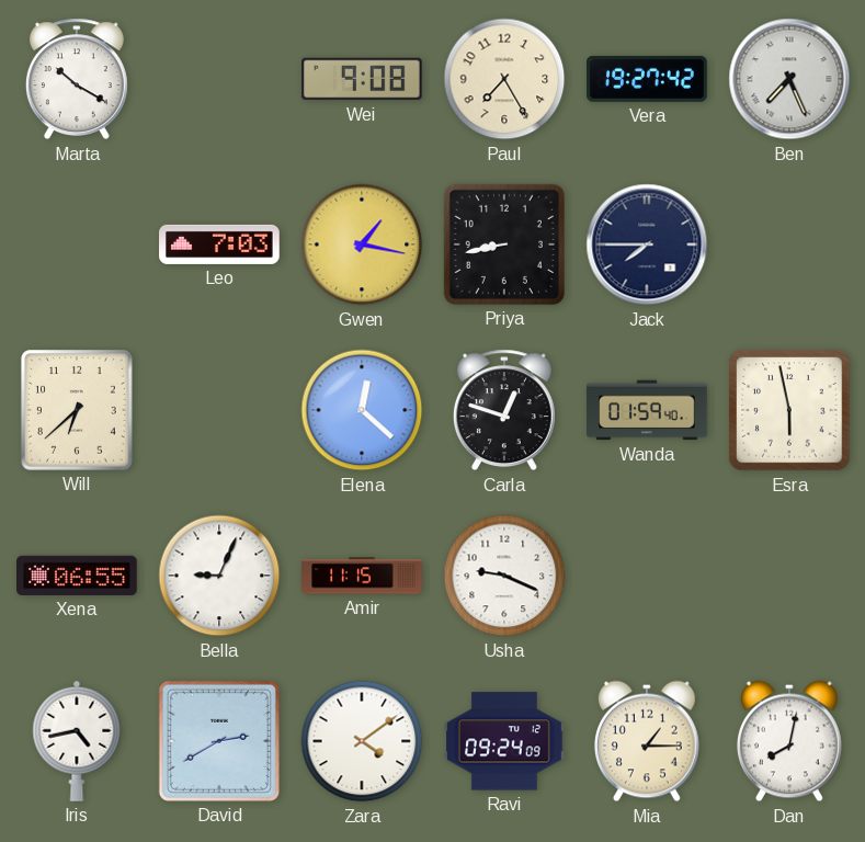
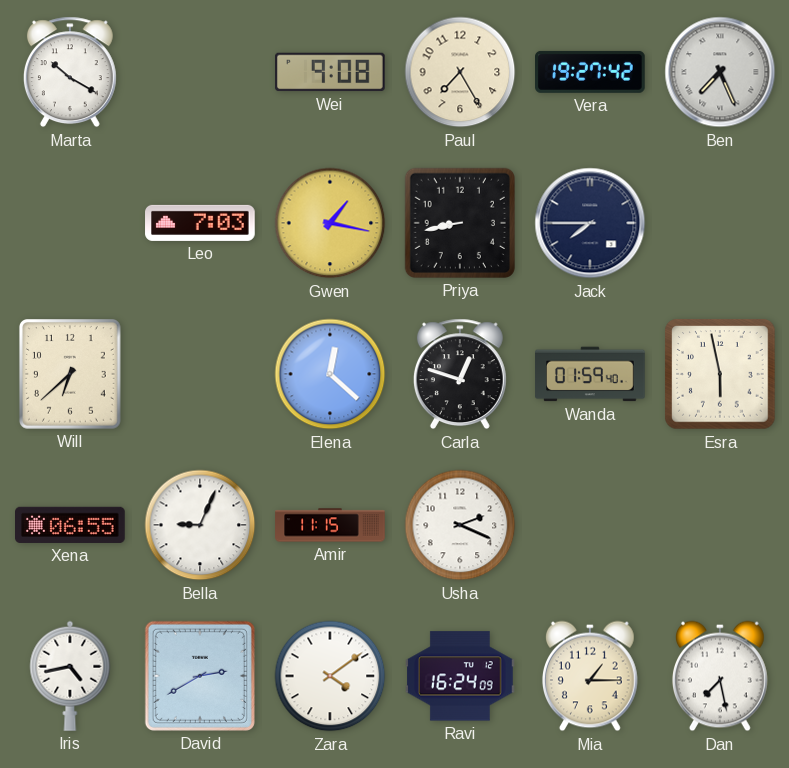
Usha: 9:19 -> 2:19
Ravi: 09:24 -> 16:24
Dan: 8:02 -> 7:28
